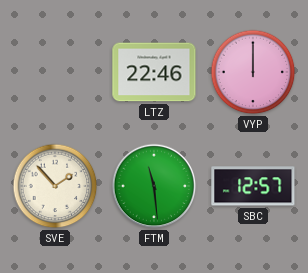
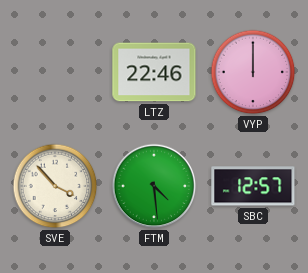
SVE: 1:53 -> 3:53
FTM: 11:29 -> 4:29
